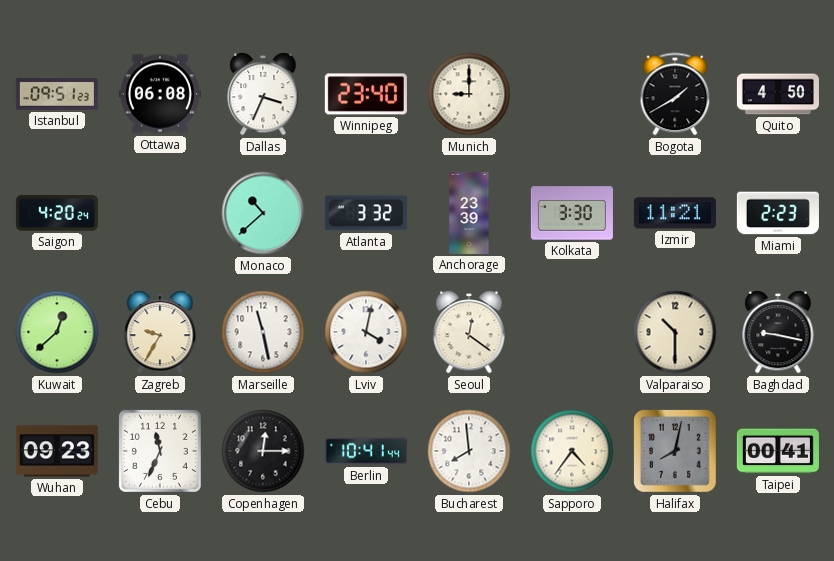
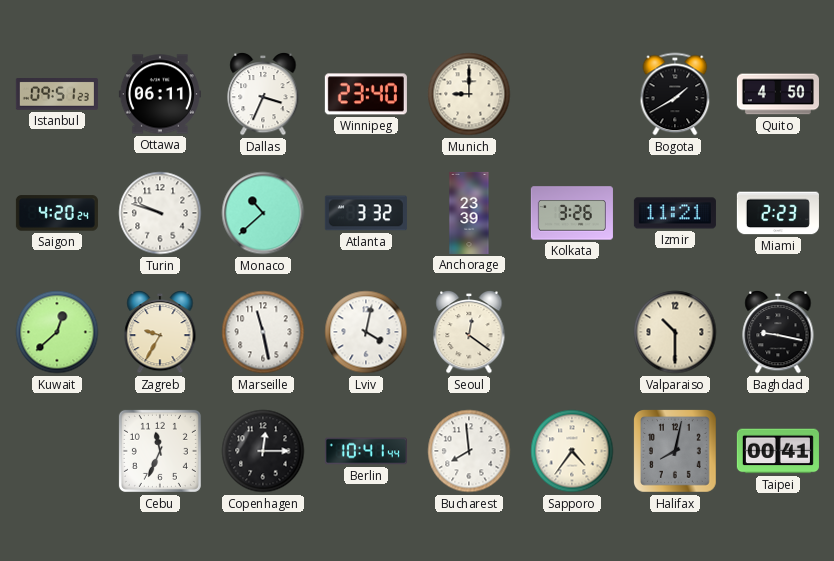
Ottawa: 06:08 -> 06:11
Turin: none -> 9:48
Kolkata: 3:30 -> 3:26
Wuhan: 09:23 -> none
